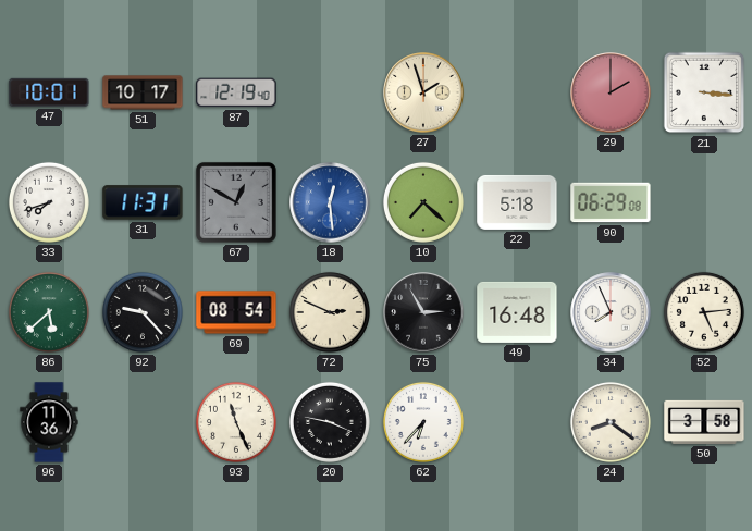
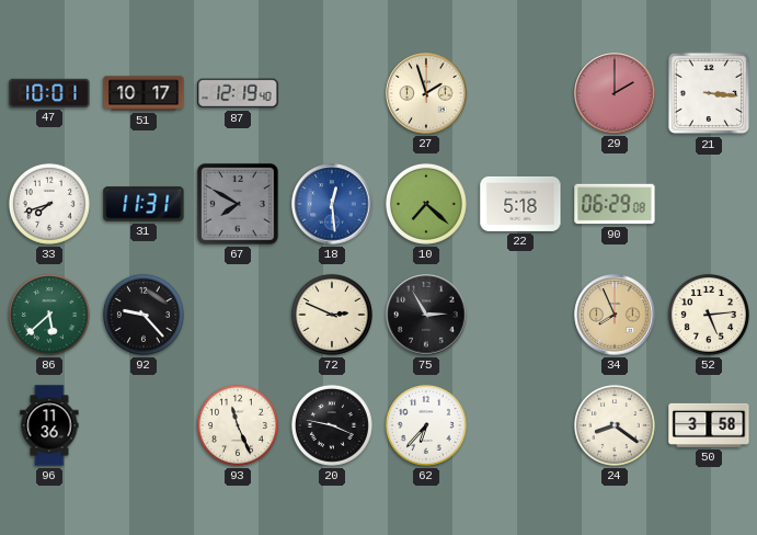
67: 12:50 -> 7:50
69: 08:54 -> none
49: 16:48 -> none
34 dial: white -> champagne
